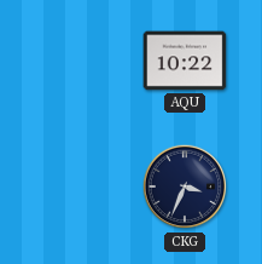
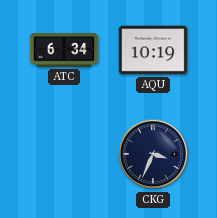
ATC: none -> 6:34
AQU: 10:22 -> 10:19
